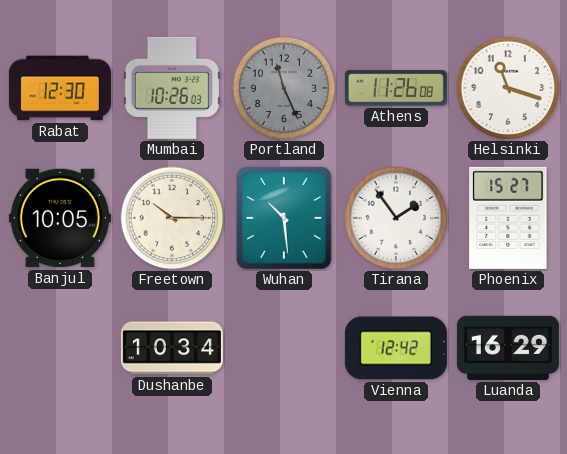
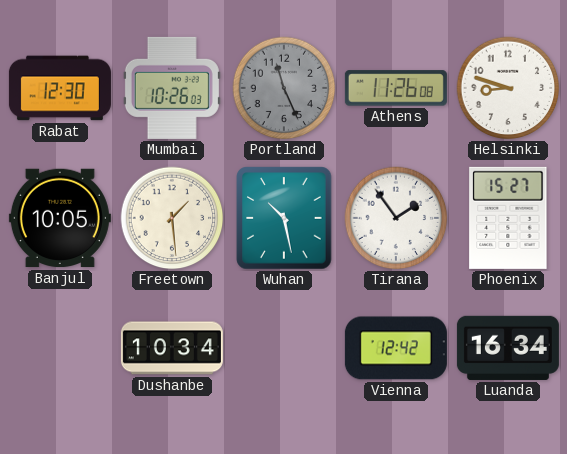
Helsinki: 11:18 -> 8:48
Freetown: 10:15 -> 1:29
Wuhan: 10:29 -> 10:28
Luanda: 16:29 -> 16:34
